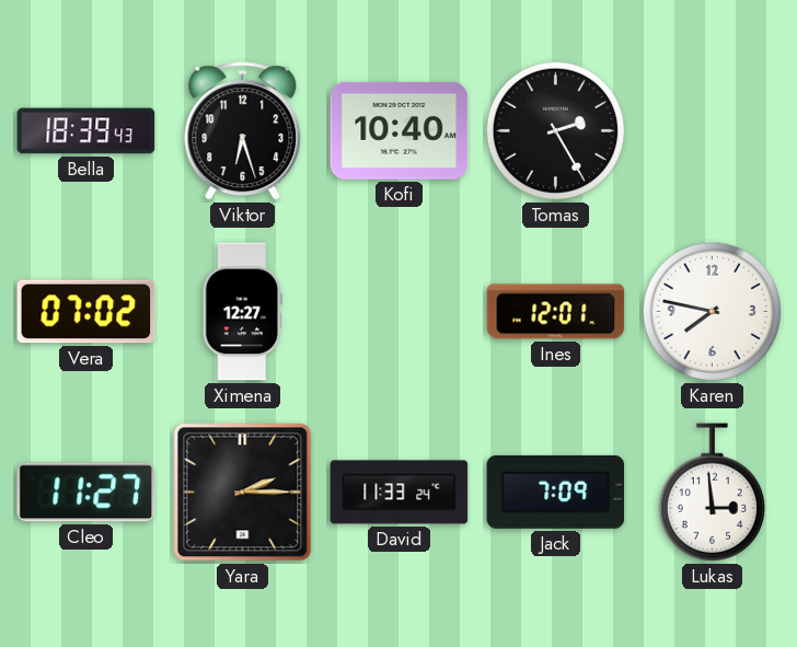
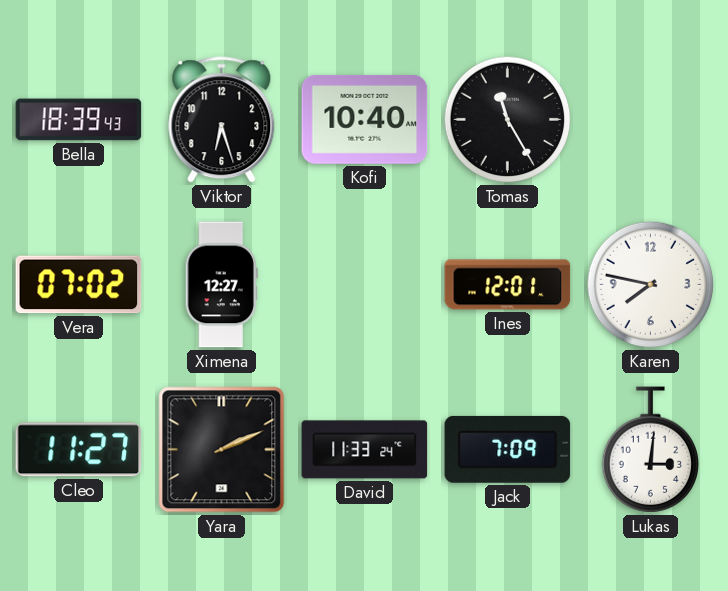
Tomas: 2:25 -> 11:25
Yara: 2:15 -> 2:11
Lukas: 2:59 -> 3:01
